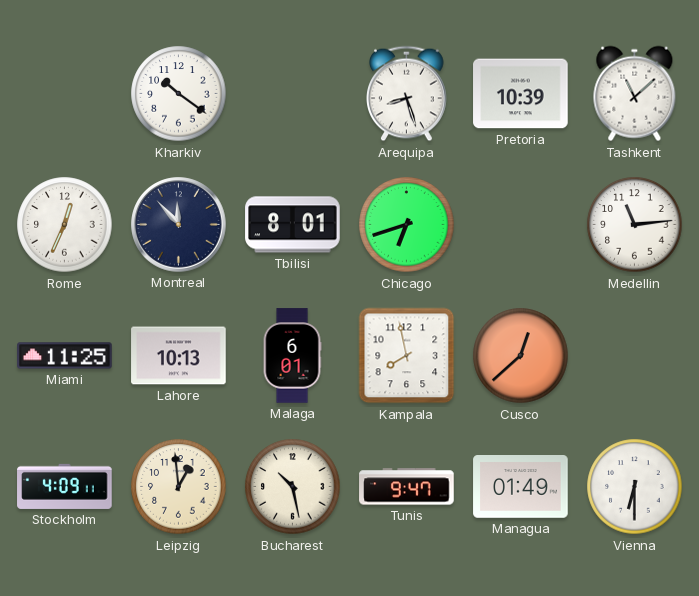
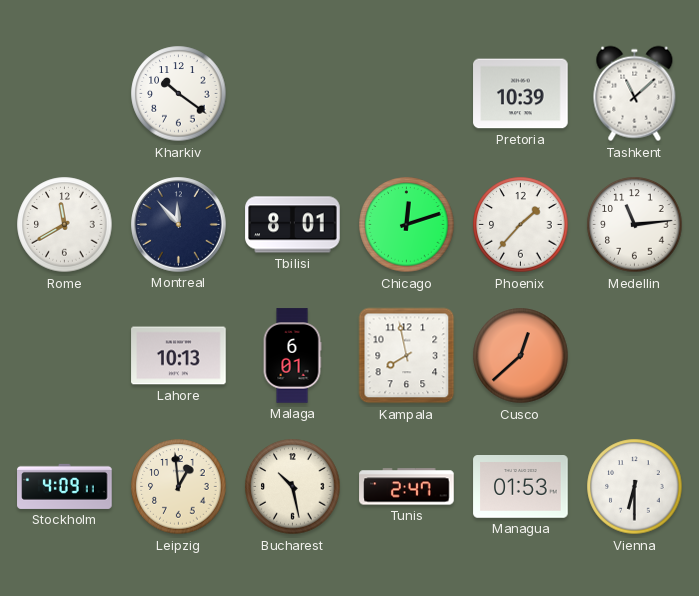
Arequipa: 8:27 -> none
Rome: 12:34 -> 11:40
Chicago: 6:42 -> 12:12
Phoenix: none -> 1:37
Miami: 11:25 -> none
Tunis: 9:47 -> 2:47
Managua: 01:49 -> 01:53
